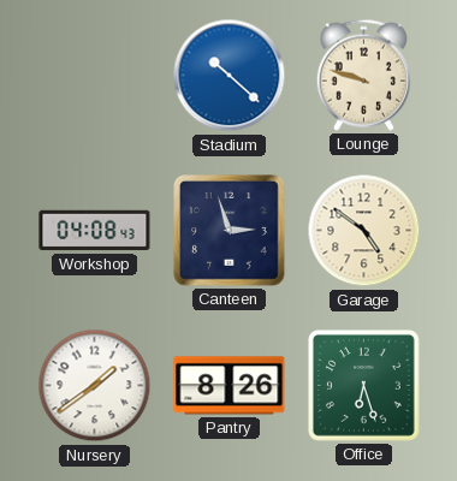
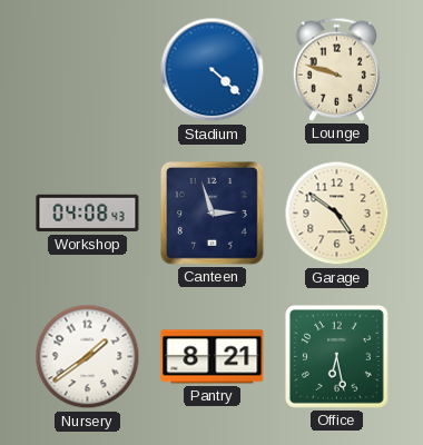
Stadium: 10:22 -> 4:22
Pantry: 8:26 -> 8:21
Office: 6:27 -> 6:28
